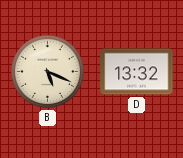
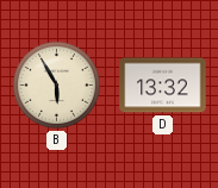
B: 5:19 -> 5:55
